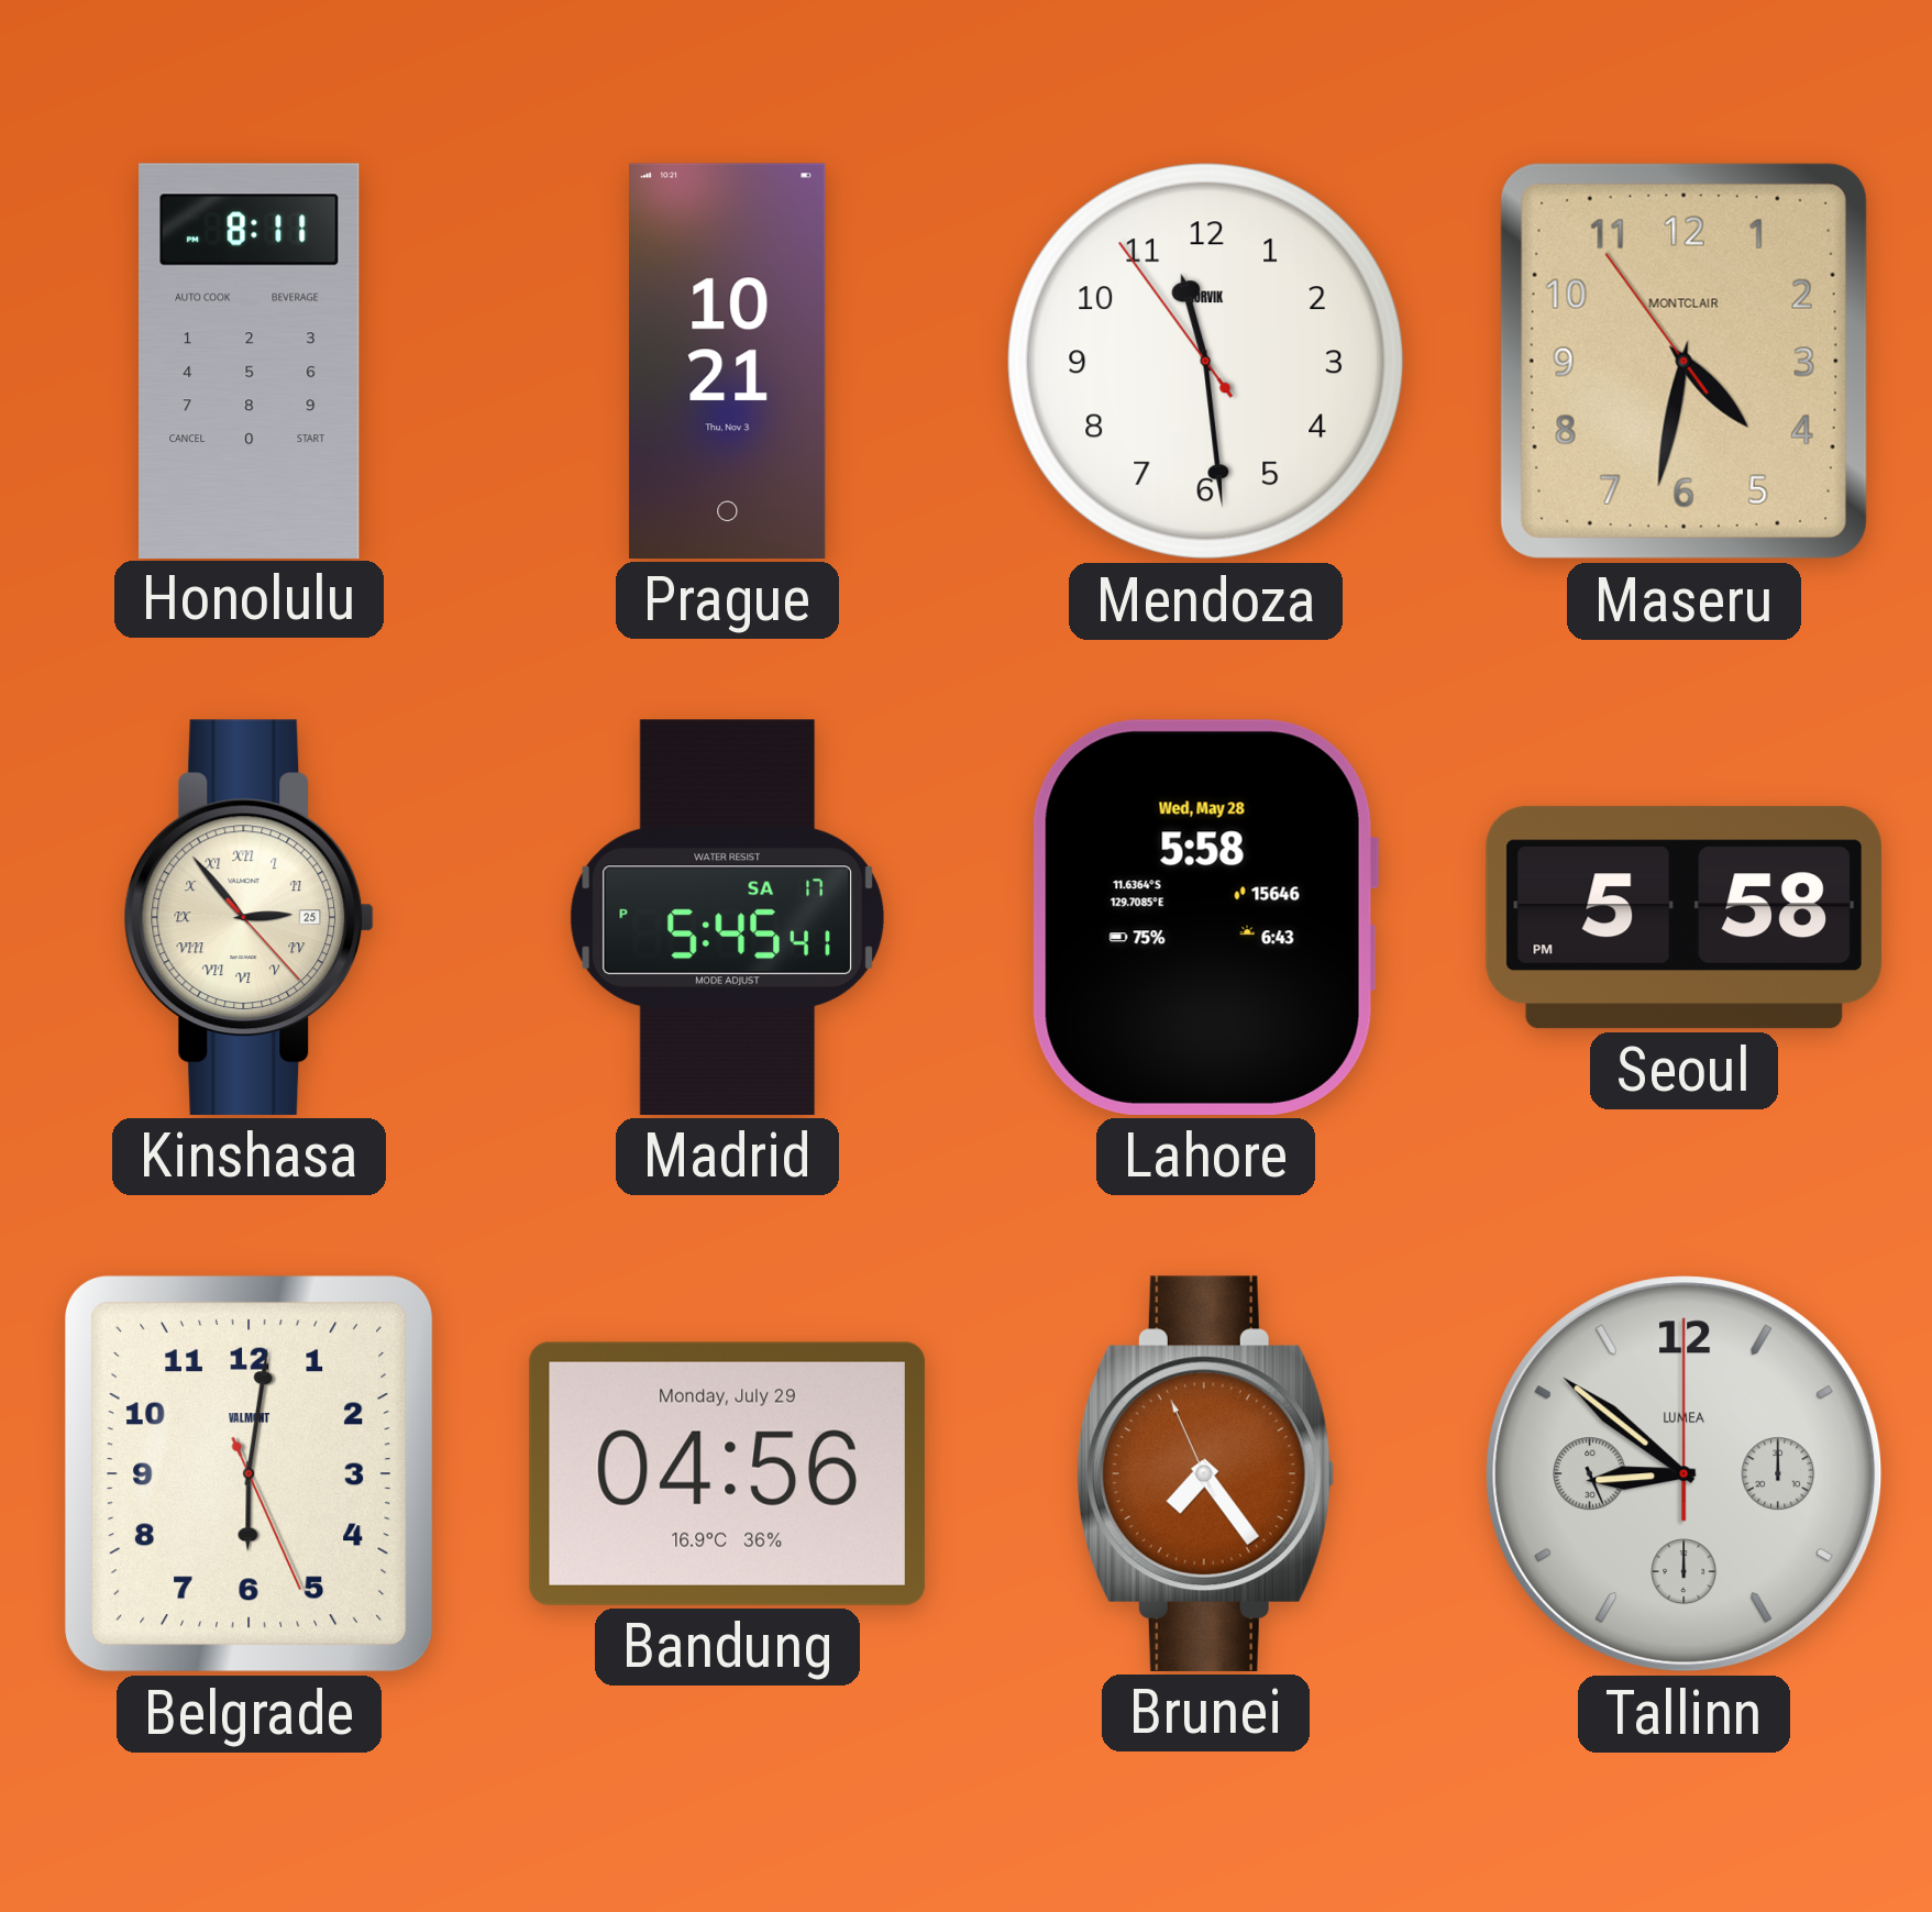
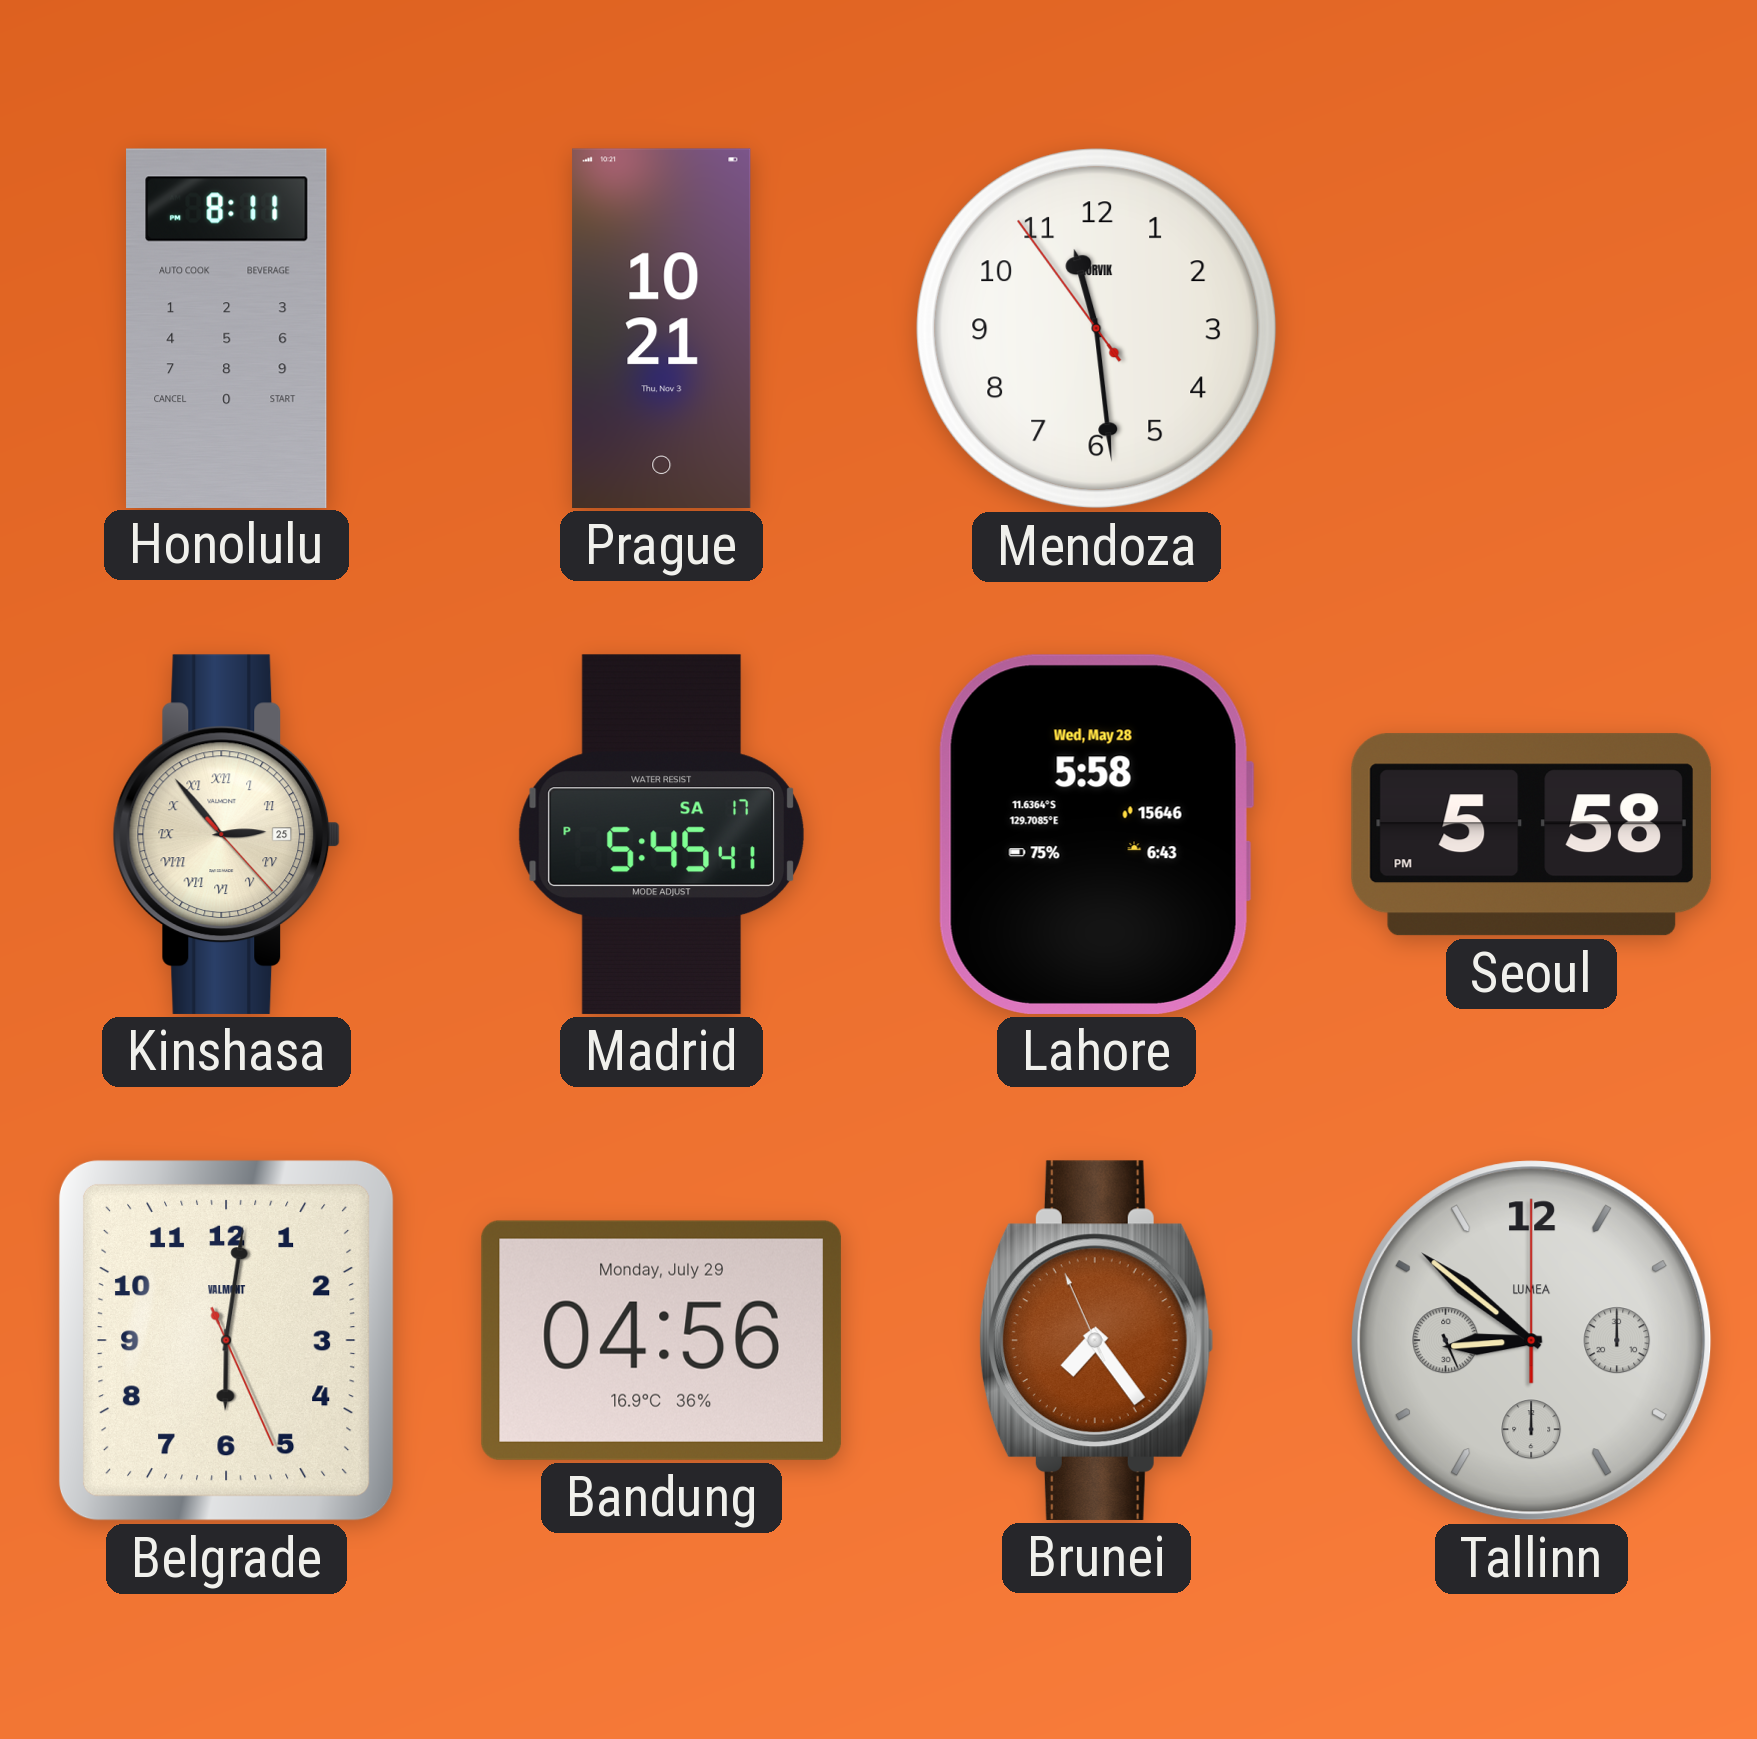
Maseru: 4:31 -> none
